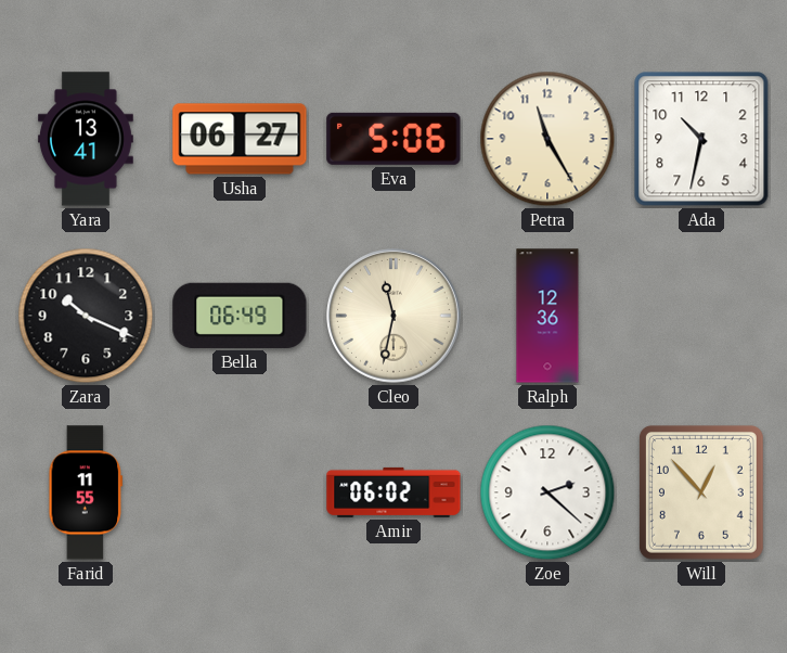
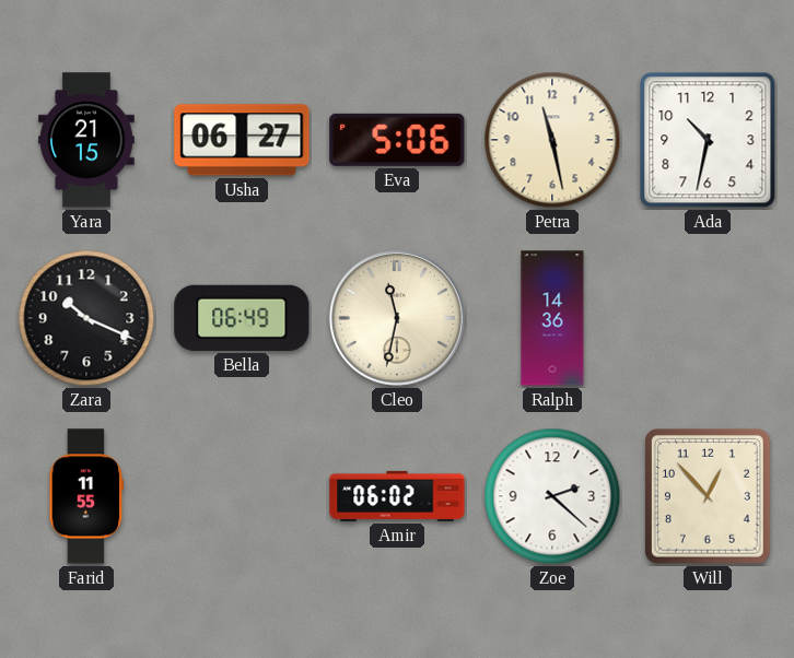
Yara: 13:41 -> 21:15
Petra: 11:25 -> 11:28
Ralph: 12:36 -> 14:36
